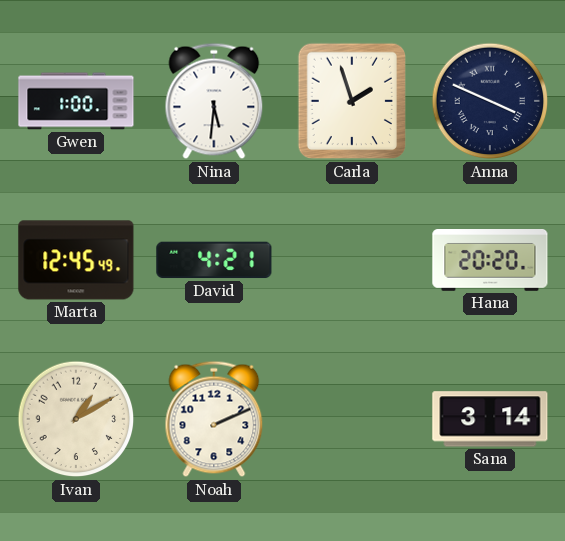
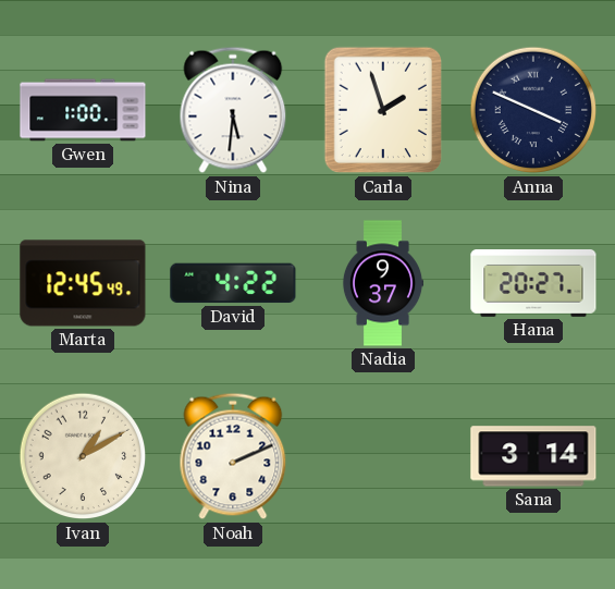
David: 4:21 -> 4:22
Nadia: none -> 9:37
Hana: 20:20 -> 20:27
